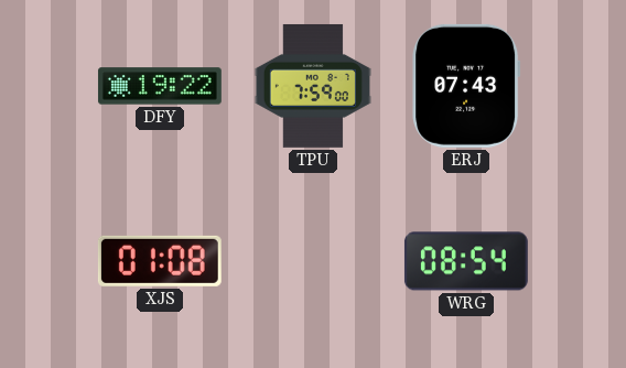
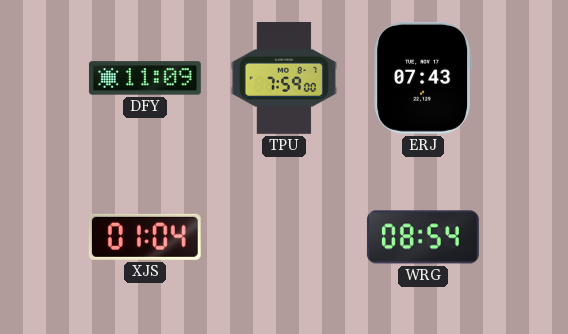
DFY: 19:22 -> 11:09
XJS: 01:08 -> 01:04
